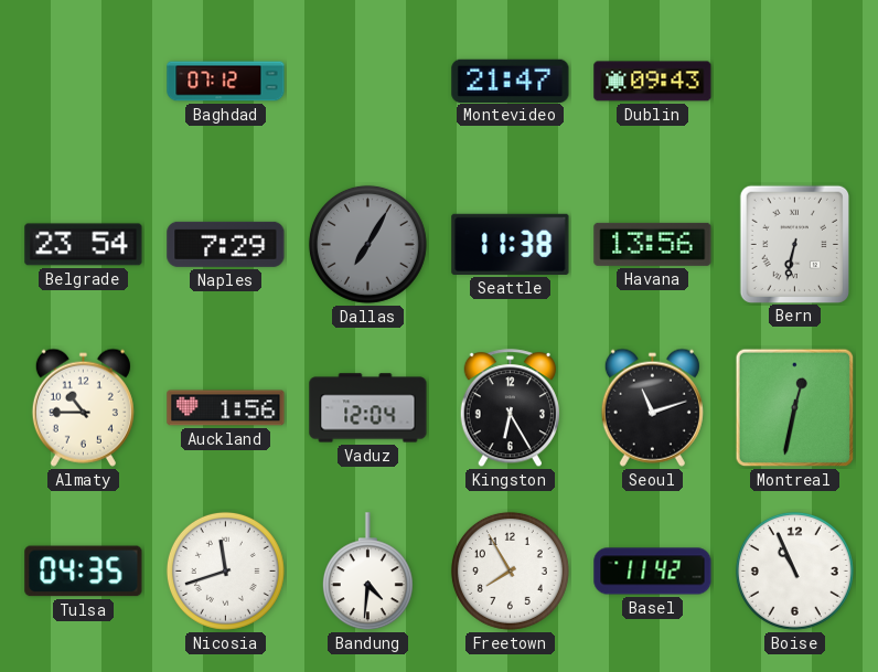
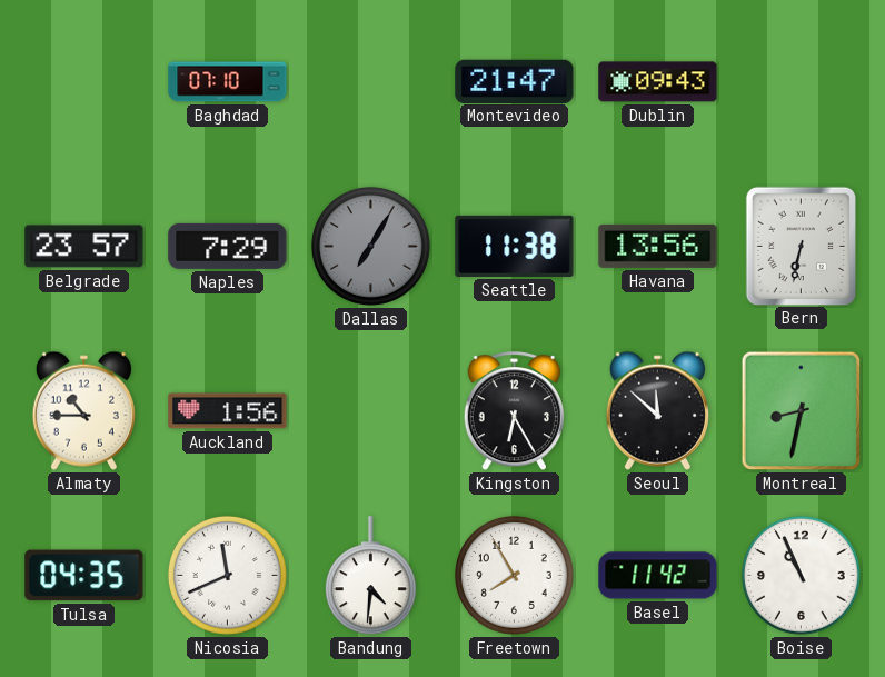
Baghdad: 07:12 -> 07:10
Belgrade: 23:54 -> 23:57
Vaduz: 12:04 -> none
Seoul: 11:12 -> 11:52
Montreal: 12:32 -> 8:32
Nicosia: 11:42 -> 11:41
